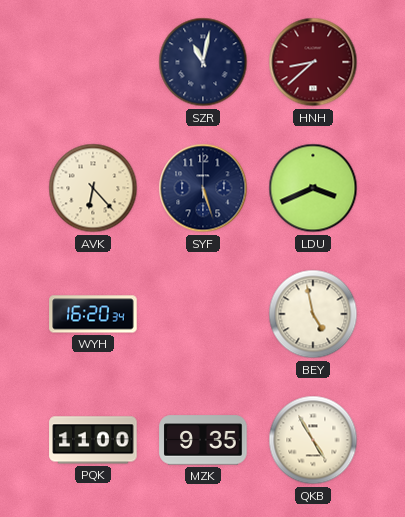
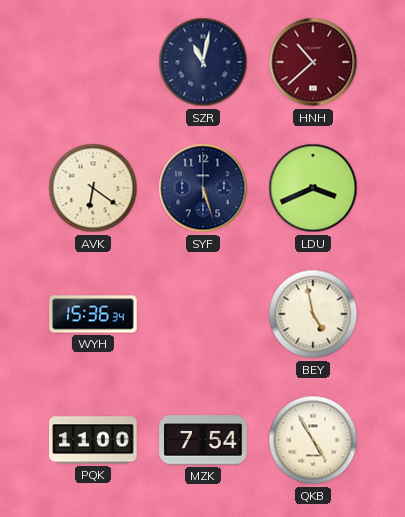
HNH: 8:38 -> 10:38
AVK: 6:23 -> 6:21
WYH: 16:20 -> 15:36
MZK: 9:35 -> 7:54
